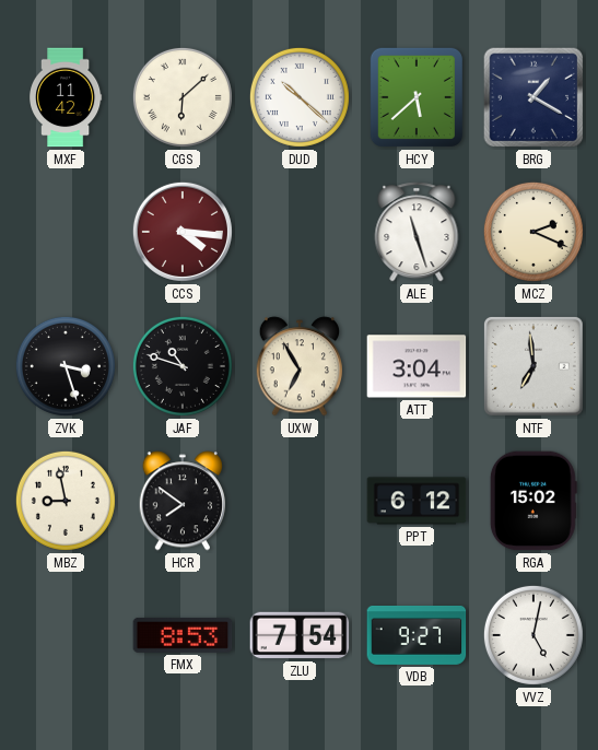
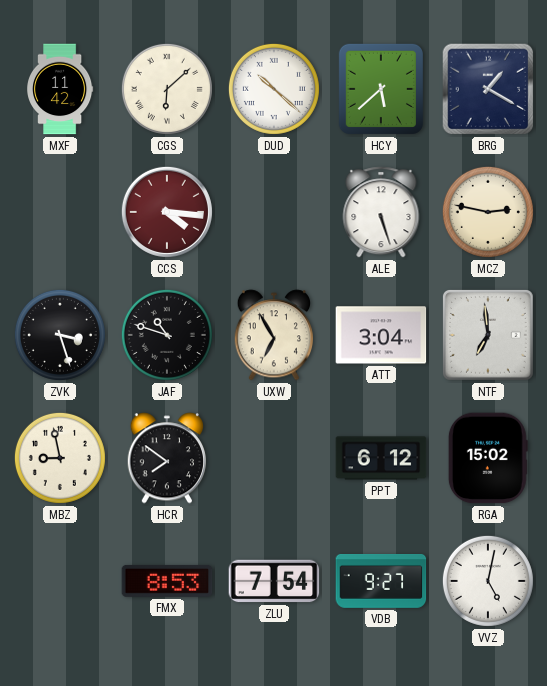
ALE: 11:27 -> 5:27
MCZ: 2:19 -> 2:47
